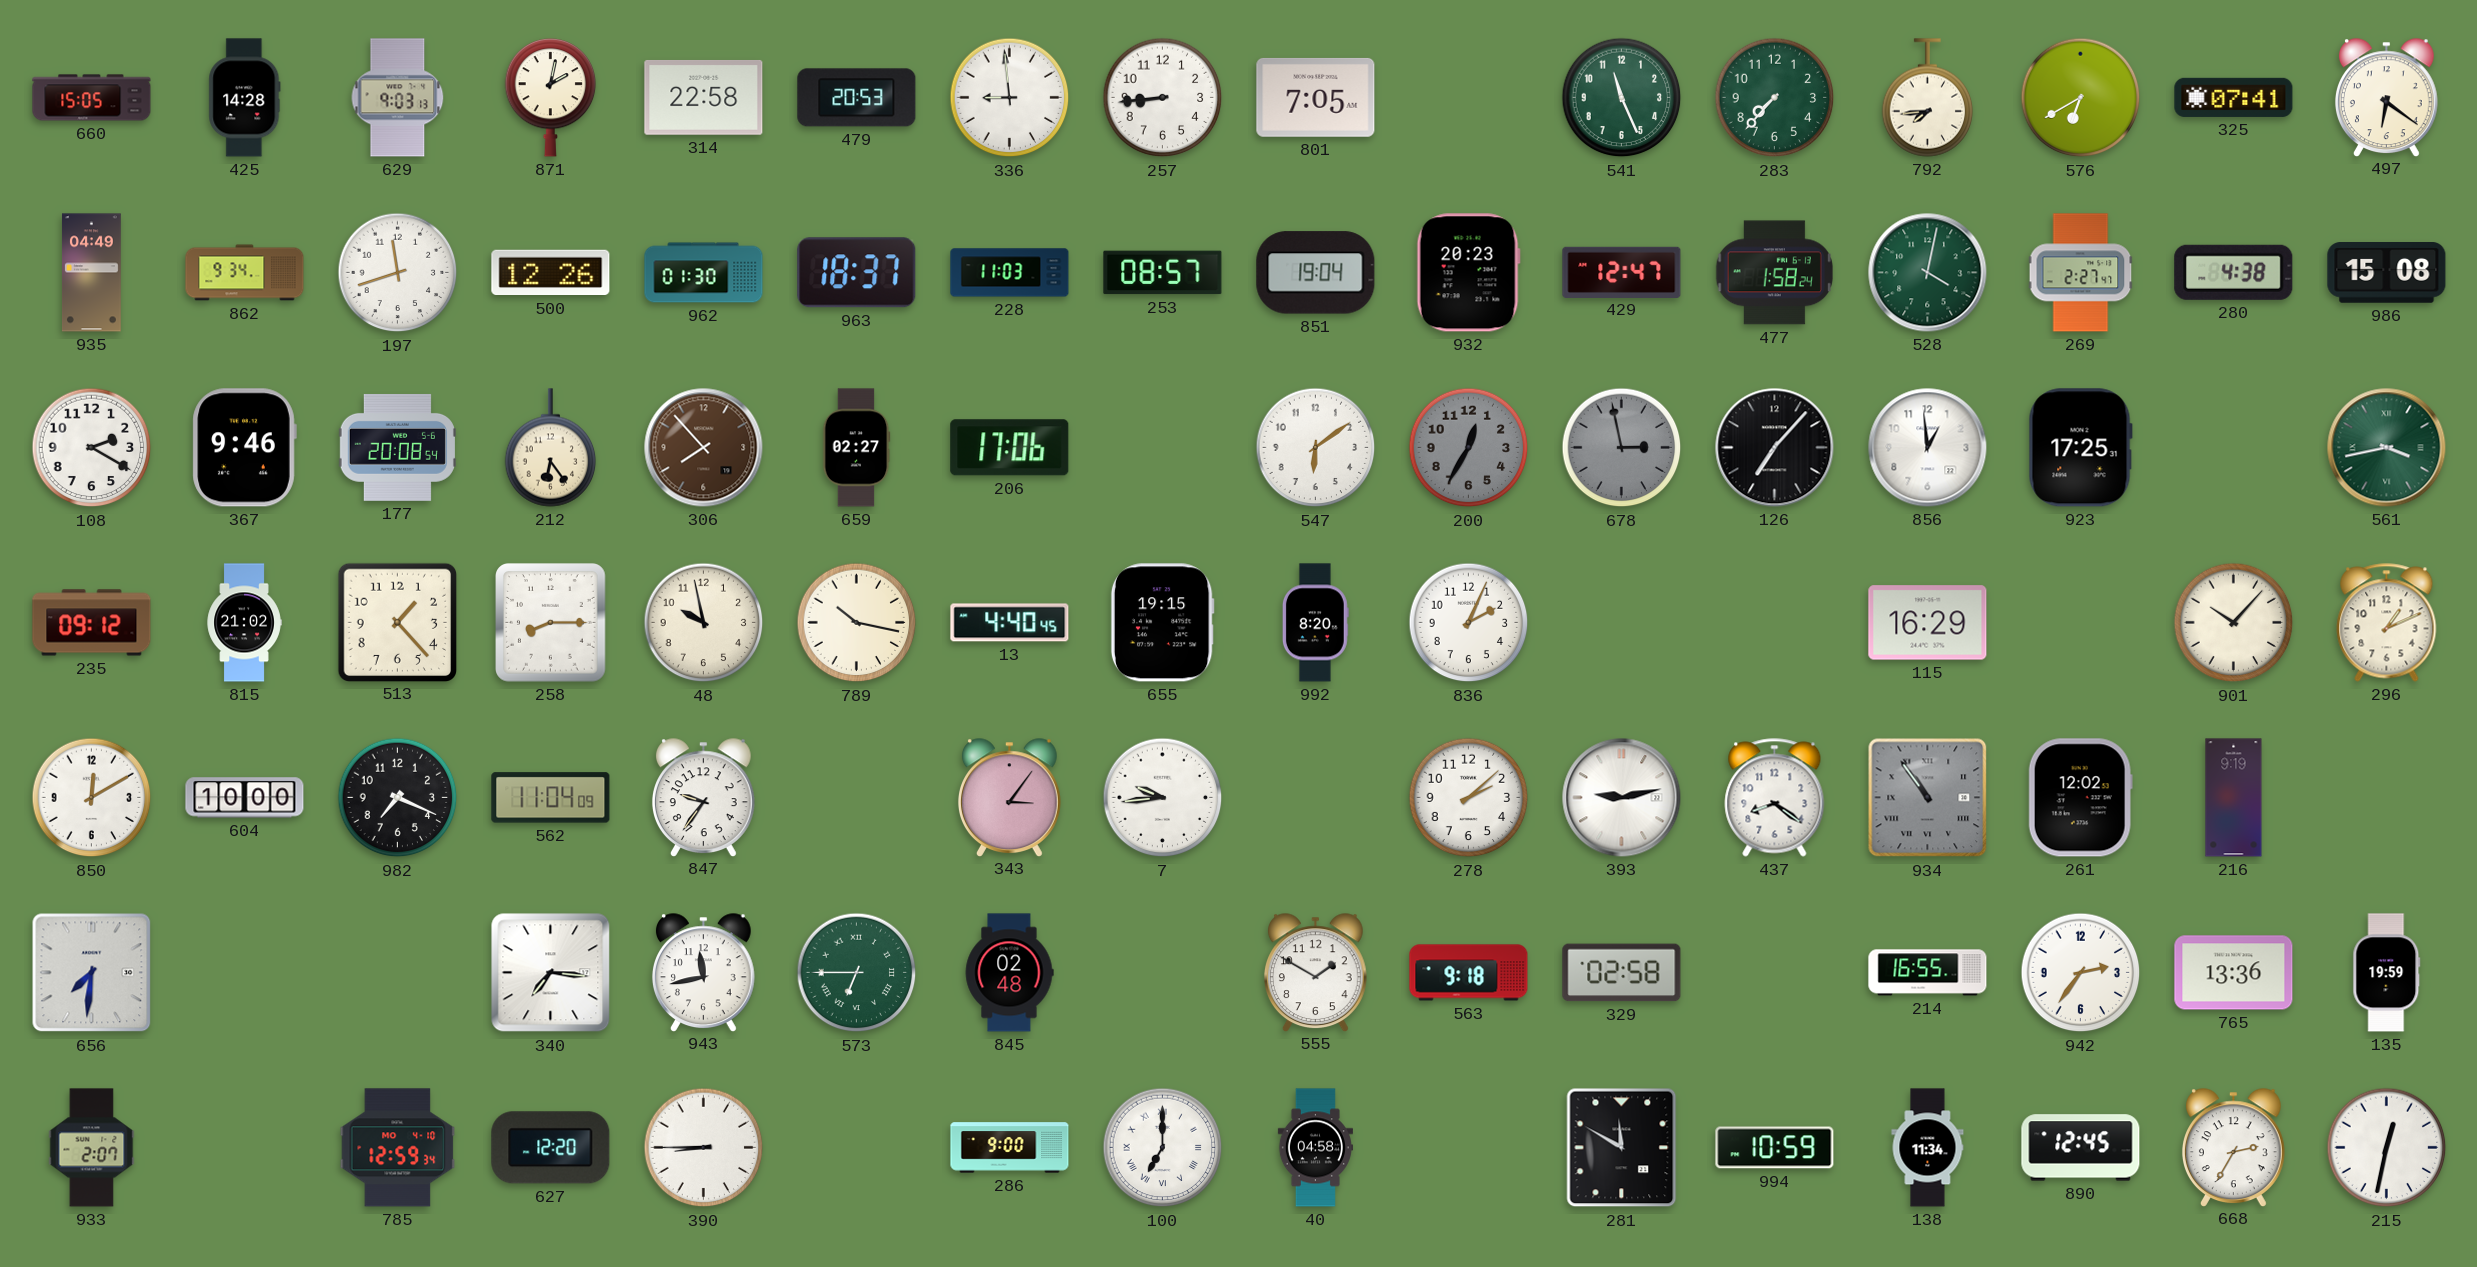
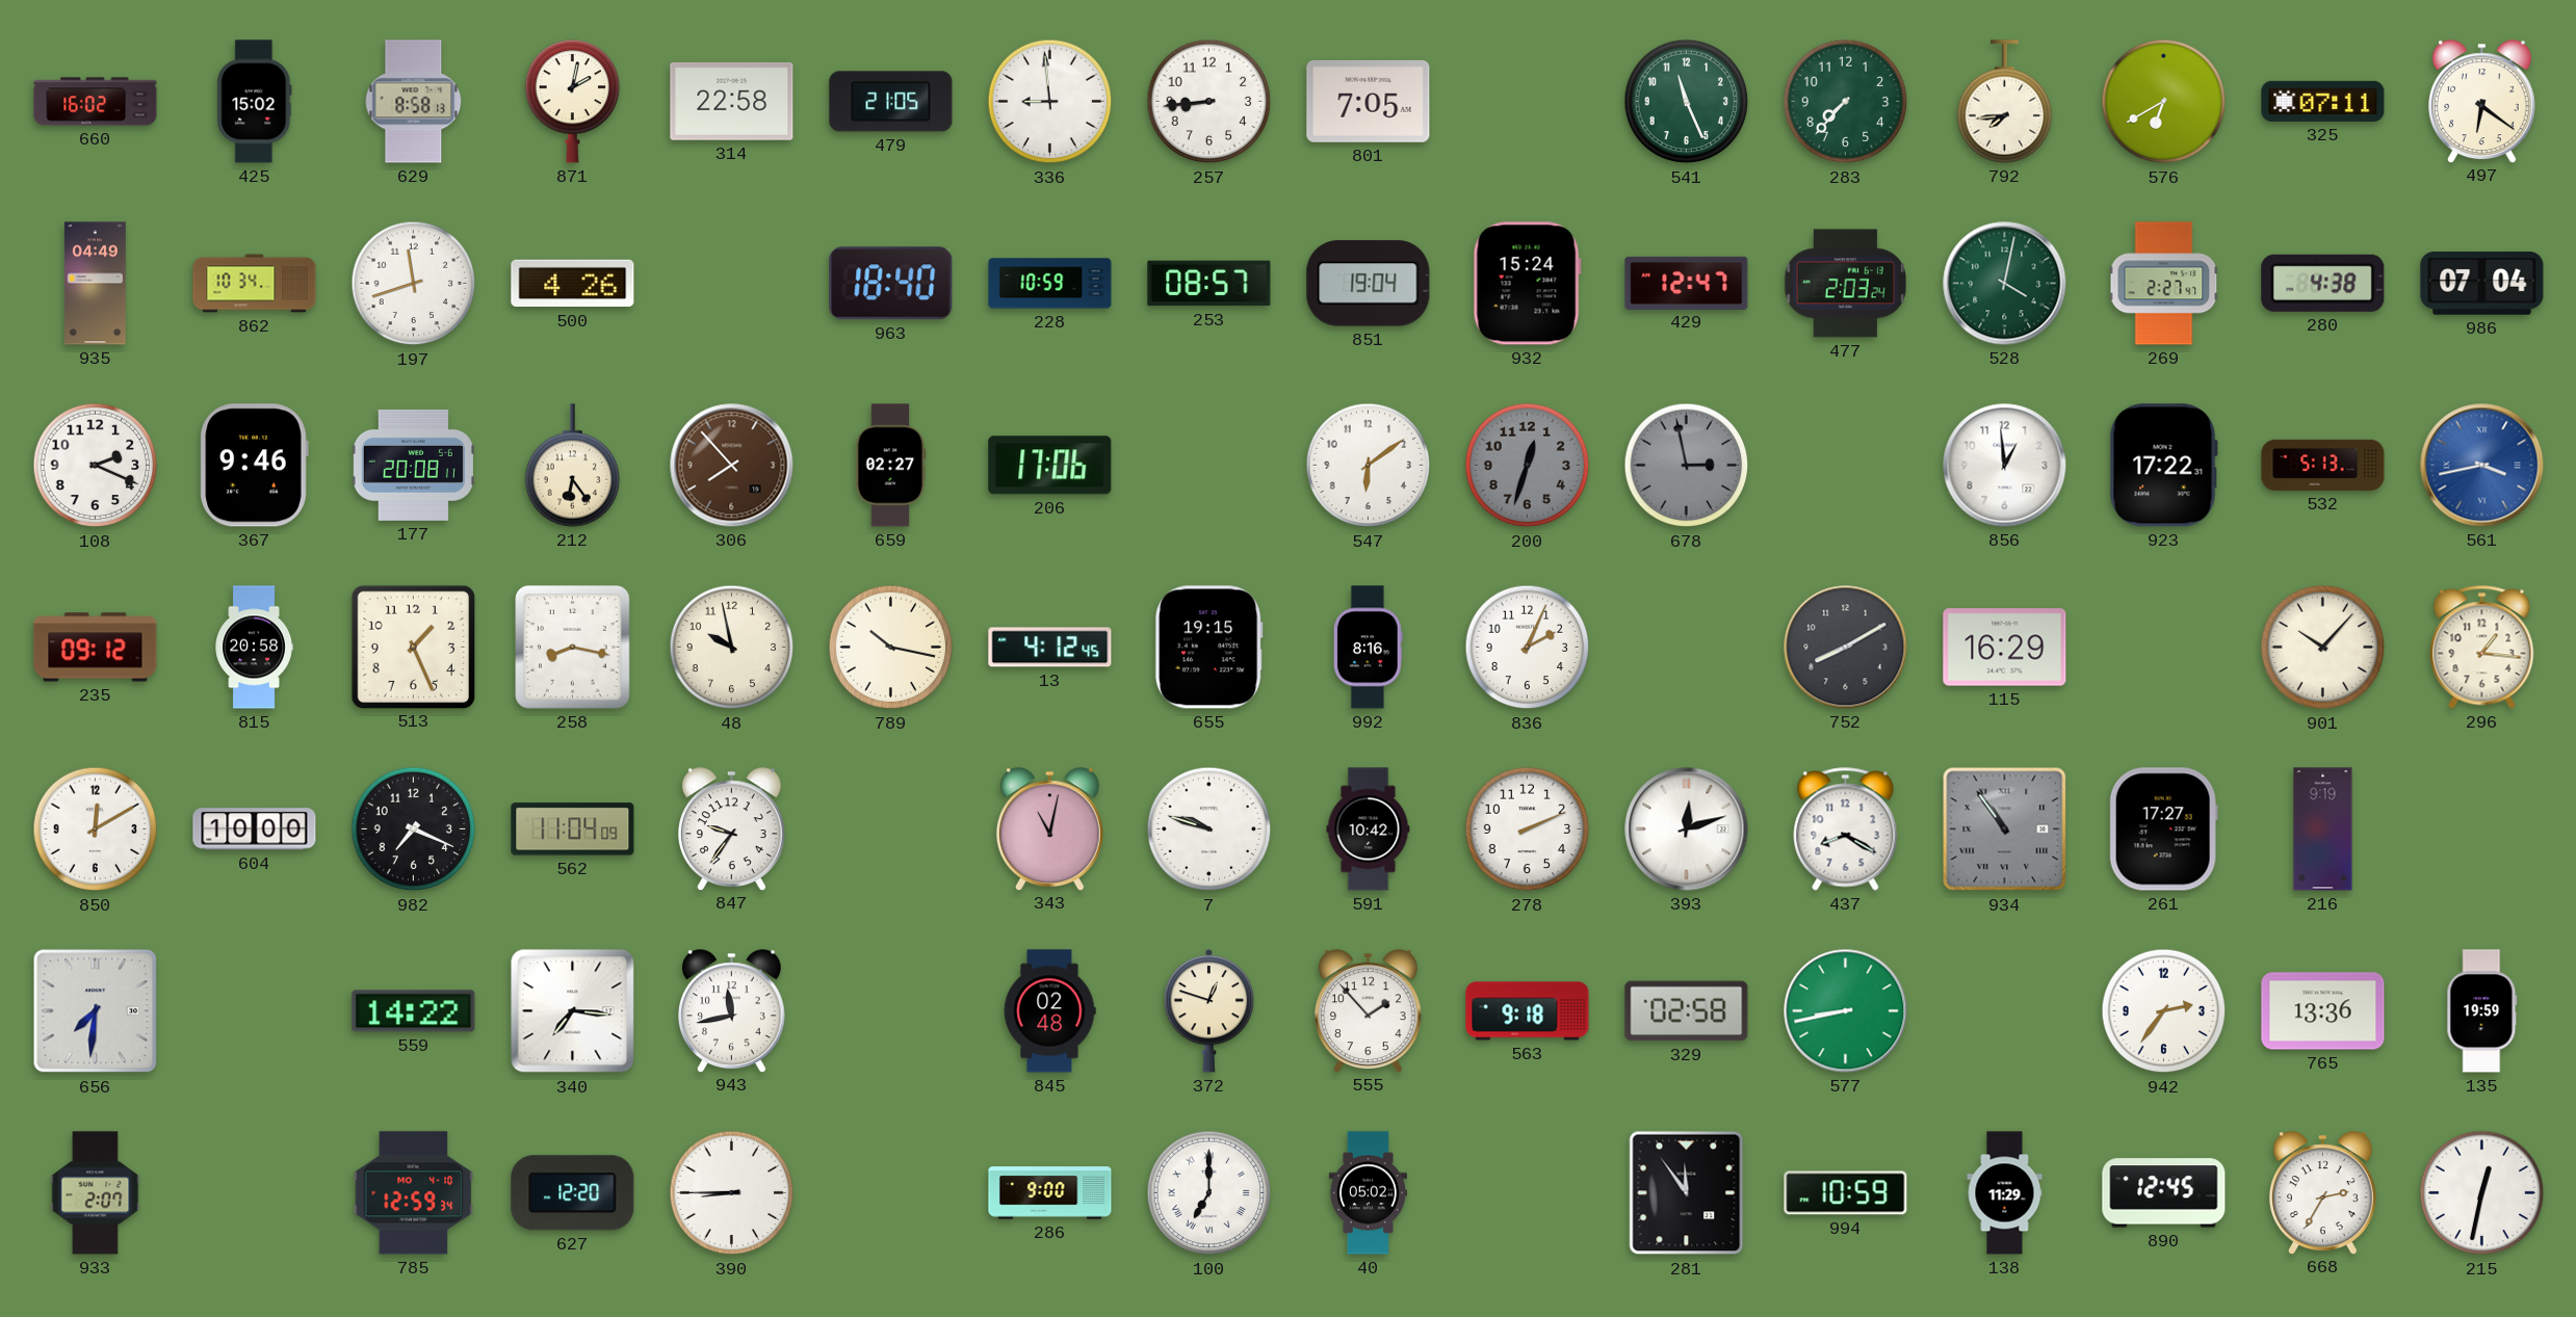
660: 15:05 -> 16:02
425: 14:28 -> 15:02
629: 9:03 -> 8:58
479: 20:53 -> 21:05
325: 07:41 -> 07:11
862: 9:34 -> 10:34
500: 12:26 -> 4:26
962: 01:30 -> none
963: 18:37 -> 18:40
228: 11:03 -> 10:59
932: 20:23 -> 15:24
477: 1:58 -> 2:03
986: 15:08 -> 07:04
108: 2:20 -> 2:19
177: 20:08:54 -> 20:08:11
200: 12:35 -> 12:33
126: 7:07 -> none
923: 17:25 -> 17:22
532: none -> 5:13
561 dial: green -> blue
815: 21:02 -> 20:58
513: 1:23 -> 1:26
258: 8:15 -> 8:17
13: 4:40 -> 4:12
992: 8:20 -> 8:16
752: none -> 8:10
296: 1:11 -> 1:16
343: 3:06 -> 11:02
7: 9:44 -> 9:48
591: none -> 10:42
278: 2:08 -> 2:11
393: 9:13 -> 12:12
437: 8:21 -> 8:20
261: 12:02 -> 17:27
559: none -> 14:22
573: 6:45 -> none
372: none -> 12:48
555: 1:50 -> 1:53
577: none -> 8:43
214: 16:55 -> none
40: 04:58 -> 05:02
281: 11:50 -> 11:54
138: 11:34 -> 11:29
